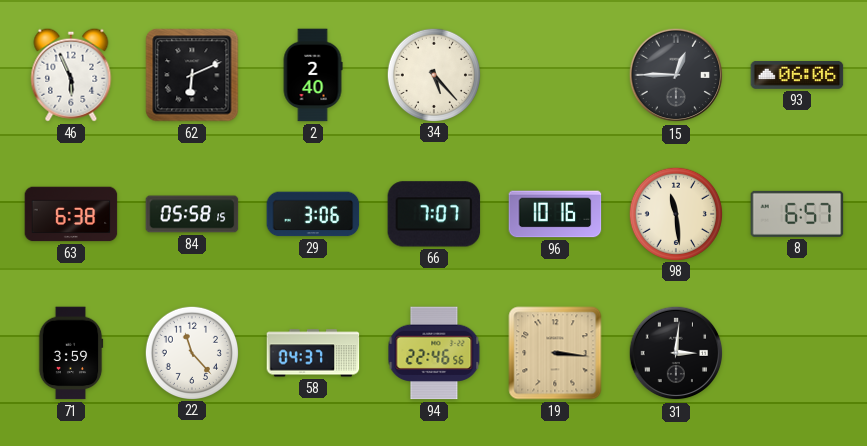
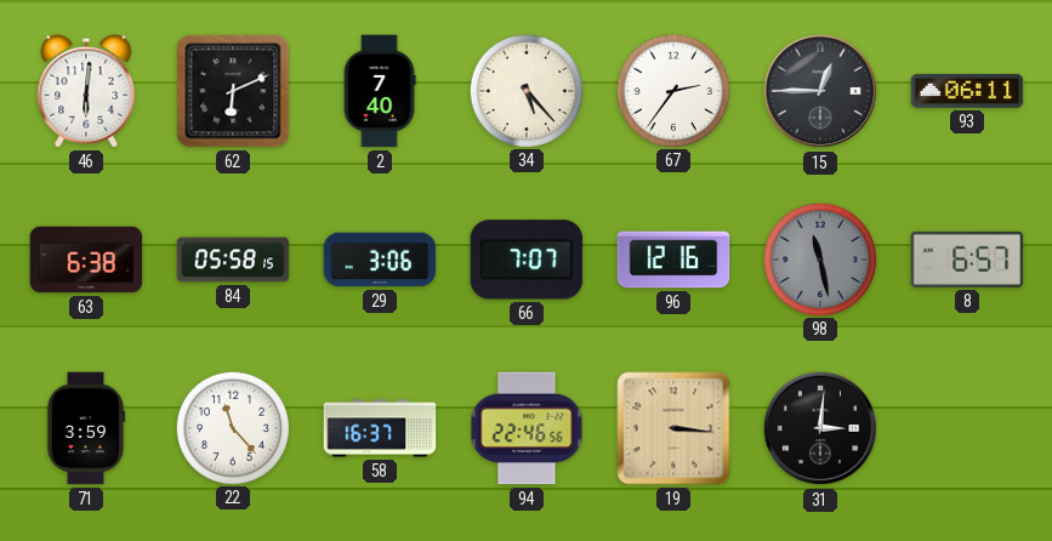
46: 5:56 -> 6:01
2: 2:40 -> 7:40
67: none -> 2:36
93: 06:06 -> 06:11
96: 10:16 -> 12:16
98: 11:29 -> 11:28
98 dial: cream -> grey
58: 04:37 -> 16:37
